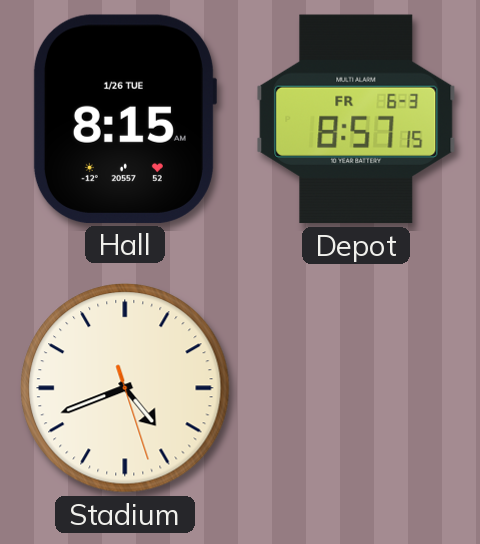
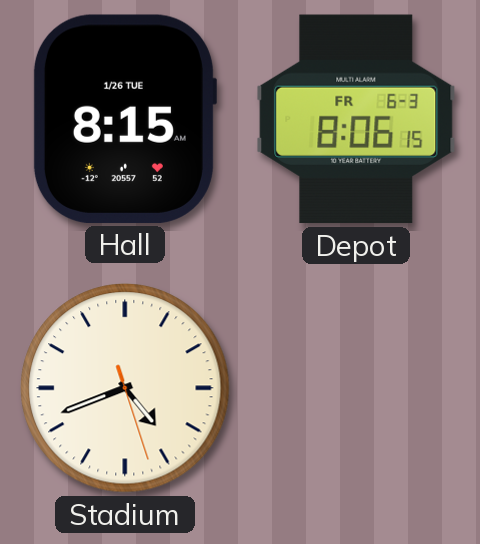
Depot: 8:57 -> 8:06
